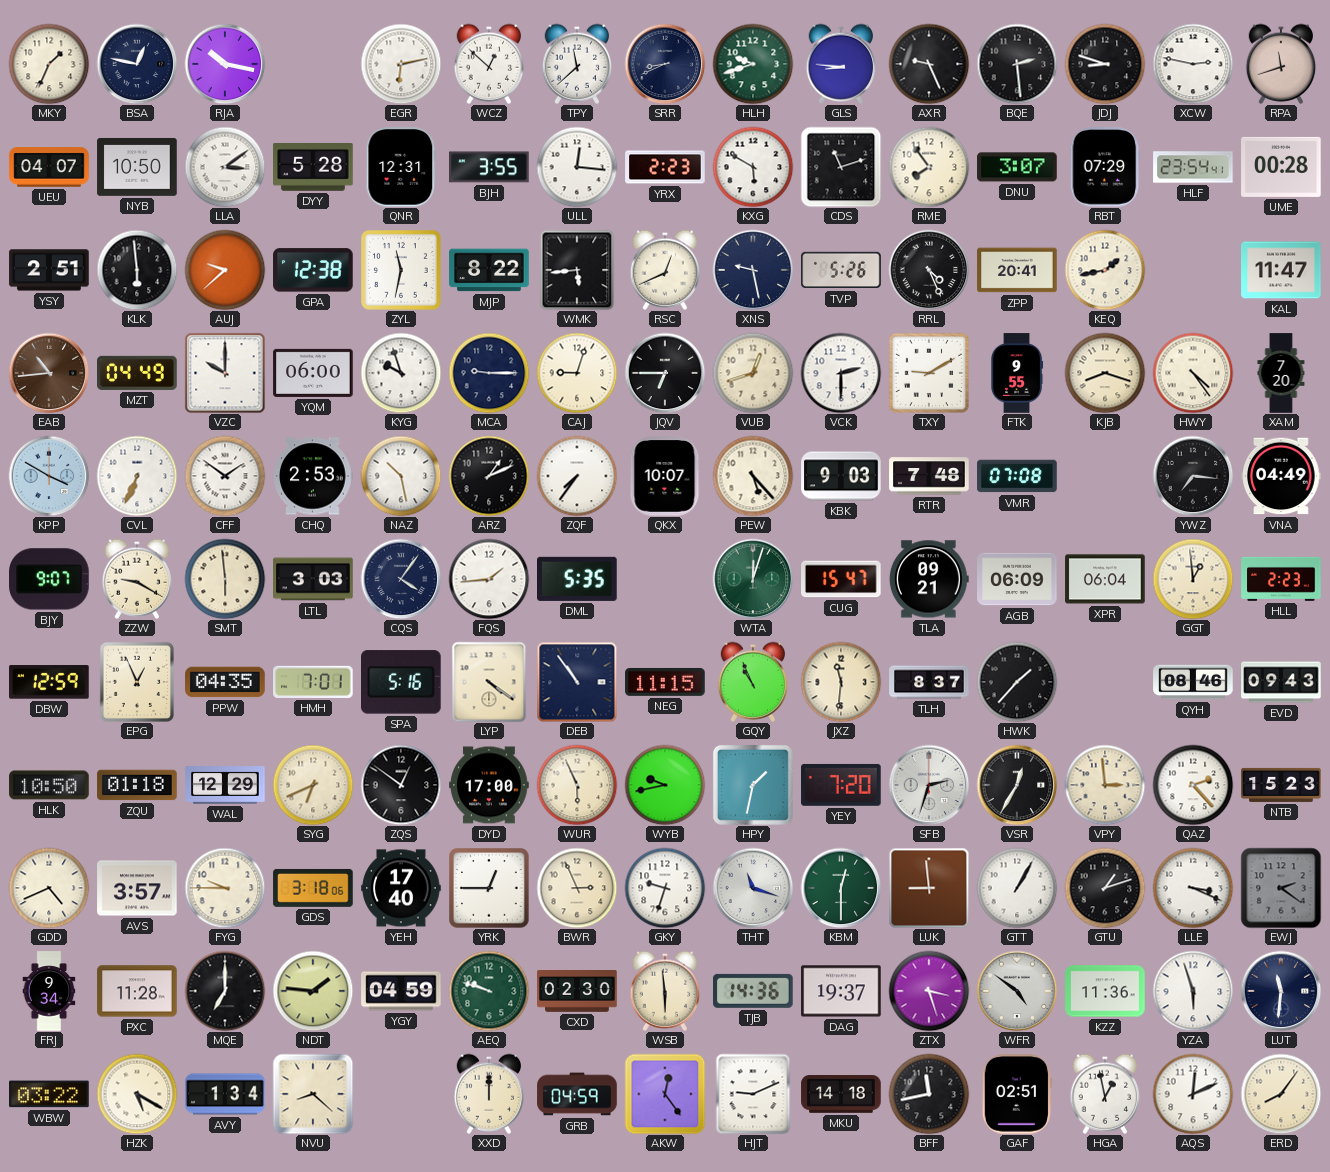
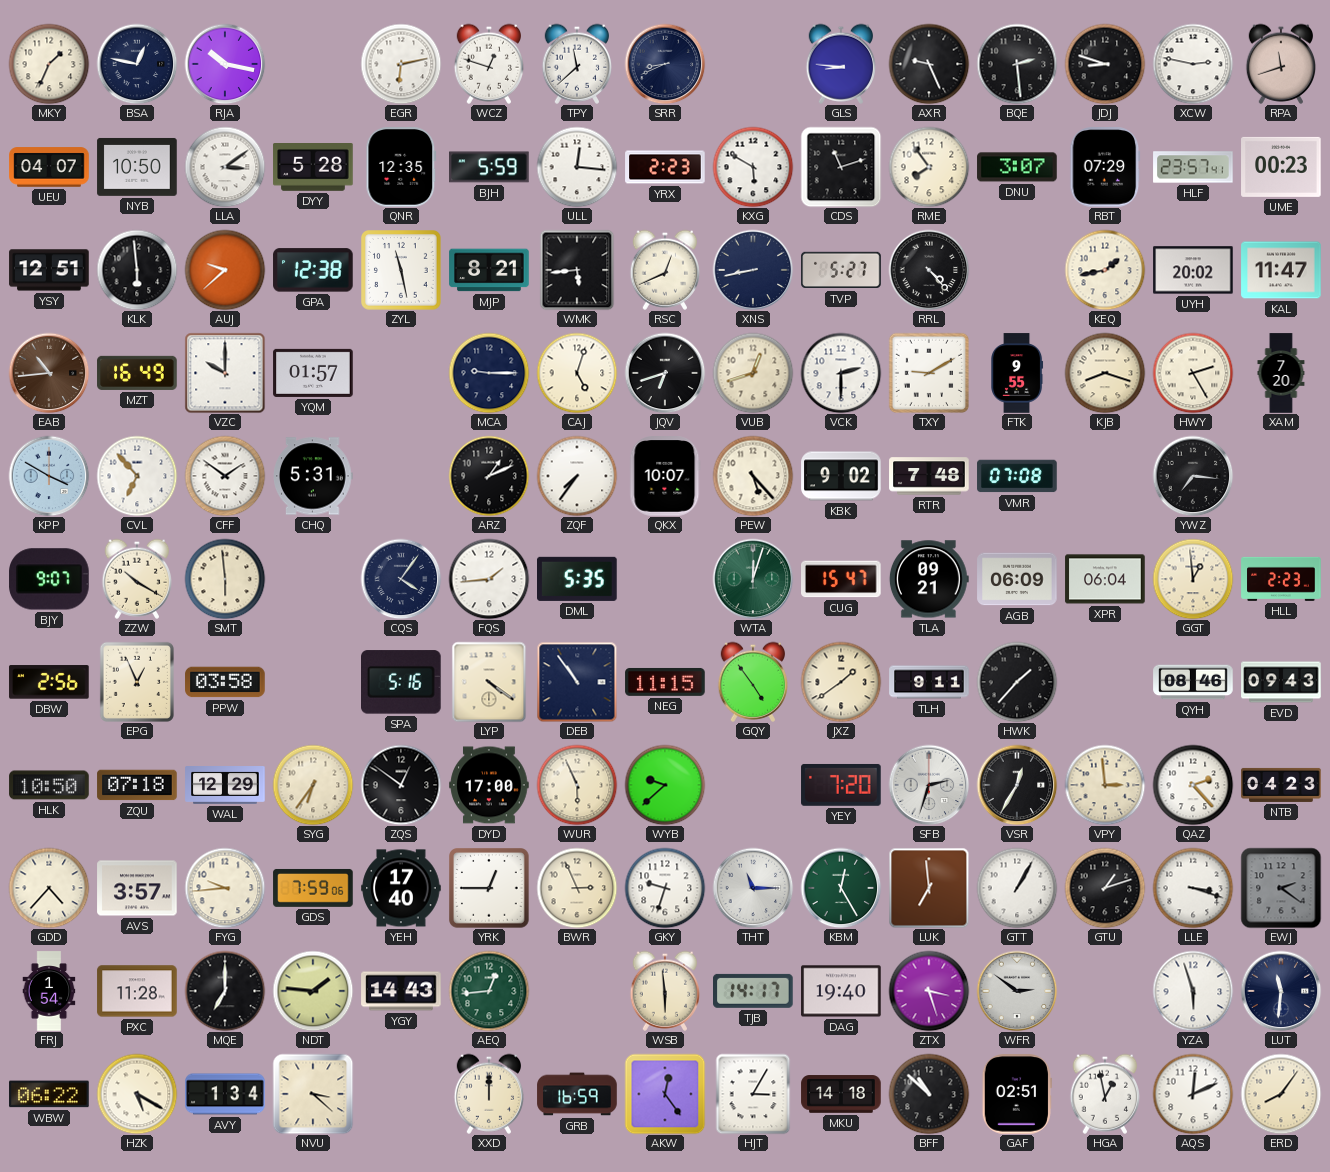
WCZ: 12:52 -> 12:48
HLH: 9:42 -> none
QNR: 12:31 -> 12:35
BJH: 3:55 -> 5:59
HLF: 23:54 -> 23:57
UME: 00:28 -> 00:23
YSY: 2:51 -> 12:51
ZYL: 11:32 -> 11:28
MJP: 8:22 -> 8:21
XNS: 9:28 -> 8:43
TVP: 5:26 -> 5:27
RRL: 4:26 -> 4:23
ZPP: 20:41 -> none
UYH: none -> 20:02
MZT: 04:49 -> 16:49
YQM: 06:00 -> 01:57
KYG: 9:57 -> none
CAJ: 9:03 -> 5:03
JQV: 6:45 -> 6:42
HWY: 4:24 -> 2:25
CVL: 6:34 -> 6:53
CHQ: 2:53 -> 5:31
NAZ: 10:28 -> none
KBK: 9:03 -> 9:02
VNA: 04:49 -> none
ZZW: 9:20 -> 10:20
LTL: 3:03 -> none
DBW: 12:59 -> 2:56
PPW: 04:35 -> 03:58
HMH: 7:01 -> none
GQY: 10:56 -> 4:54
JXZ: 11:31 -> 1:39
TLH: 8:37 -> 9:11
ZQU: 01:18 -> 07:18
SYG: 6:41 -> 6:36
WYB: 9:43 -> 9:38
HPY: 1:32 -> none
NTB: 15:23 -> 04:23
GDD: 4:41 -> 4:37
FYG: 9:45 -> 9:44
GDS: 3:18 -> 7:59
THT: 11:18 -> 11:15
KBM: 12:30 -> 12:25
LUK: 8:59 -> 6:59
LLE: 3:19 -> 3:18
FRJ: 9:34 -> 1:54
YGY: 04:59 -> 14:43
AEQ: 9:48 -> 12:44
CXD: 02:30 -> none
TJB: 14:36 -> 14:17
DAG: 19:37 -> 19:40
WFR: 4:51 -> 2:51
KZZ: 11:36 -> none
WBW: 03:22 -> 06:22
NVU: 8:22 -> 3:22
GRB: 04:59 -> 16:59
HJT: 9:11 -> 3:05
BFF: 11:43 -> 10:52
